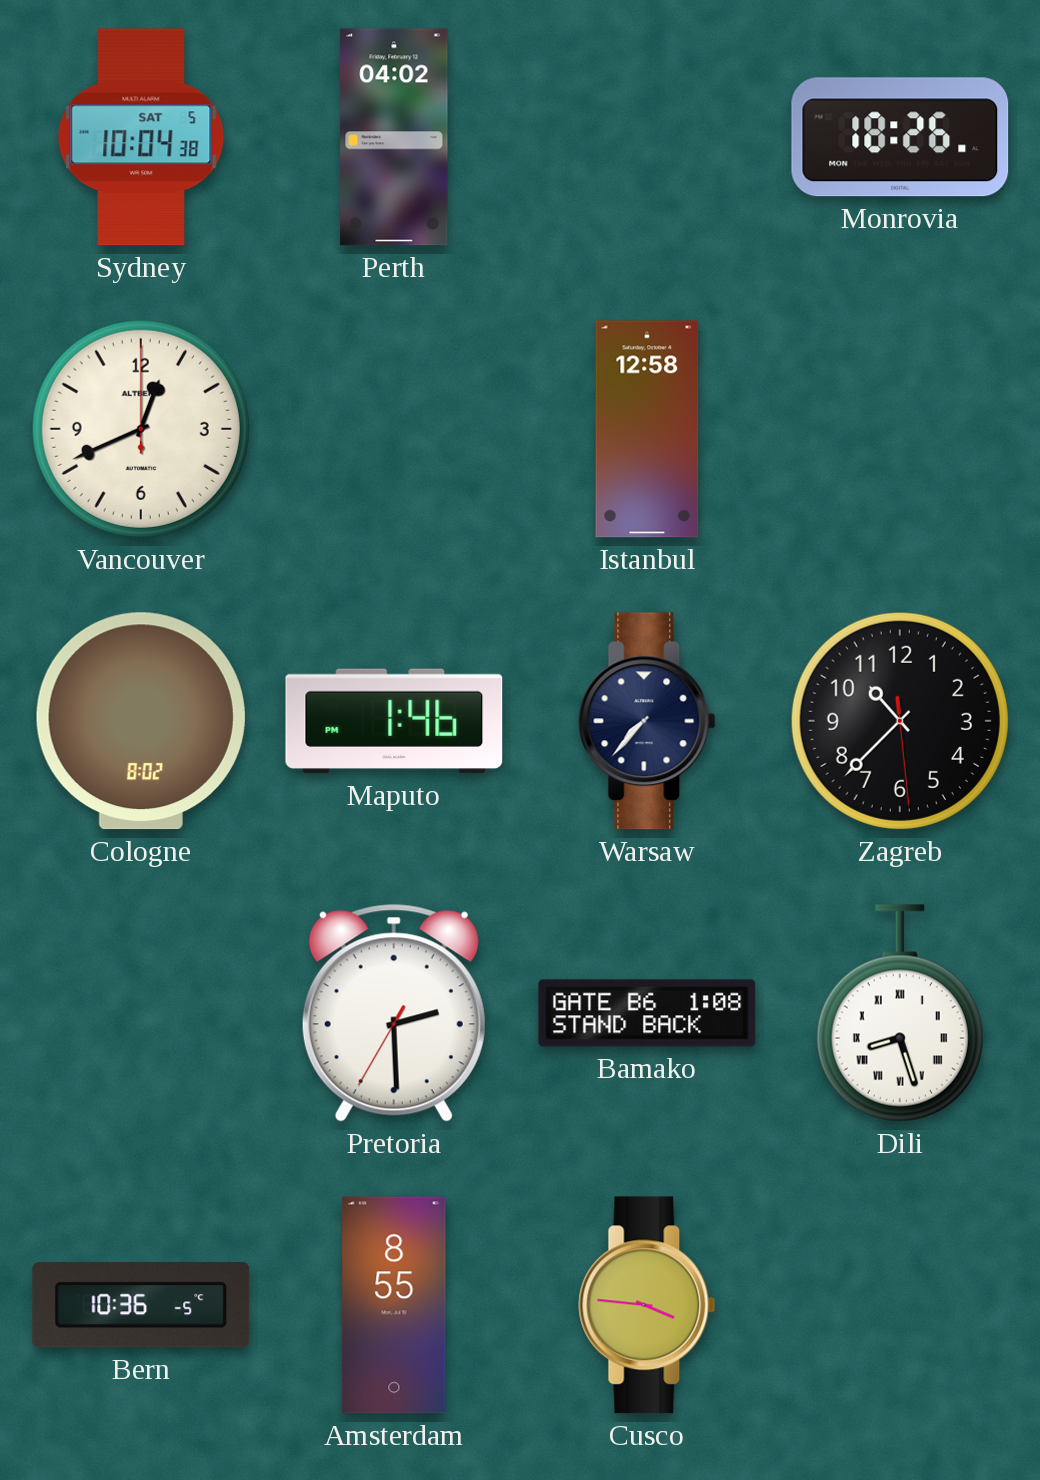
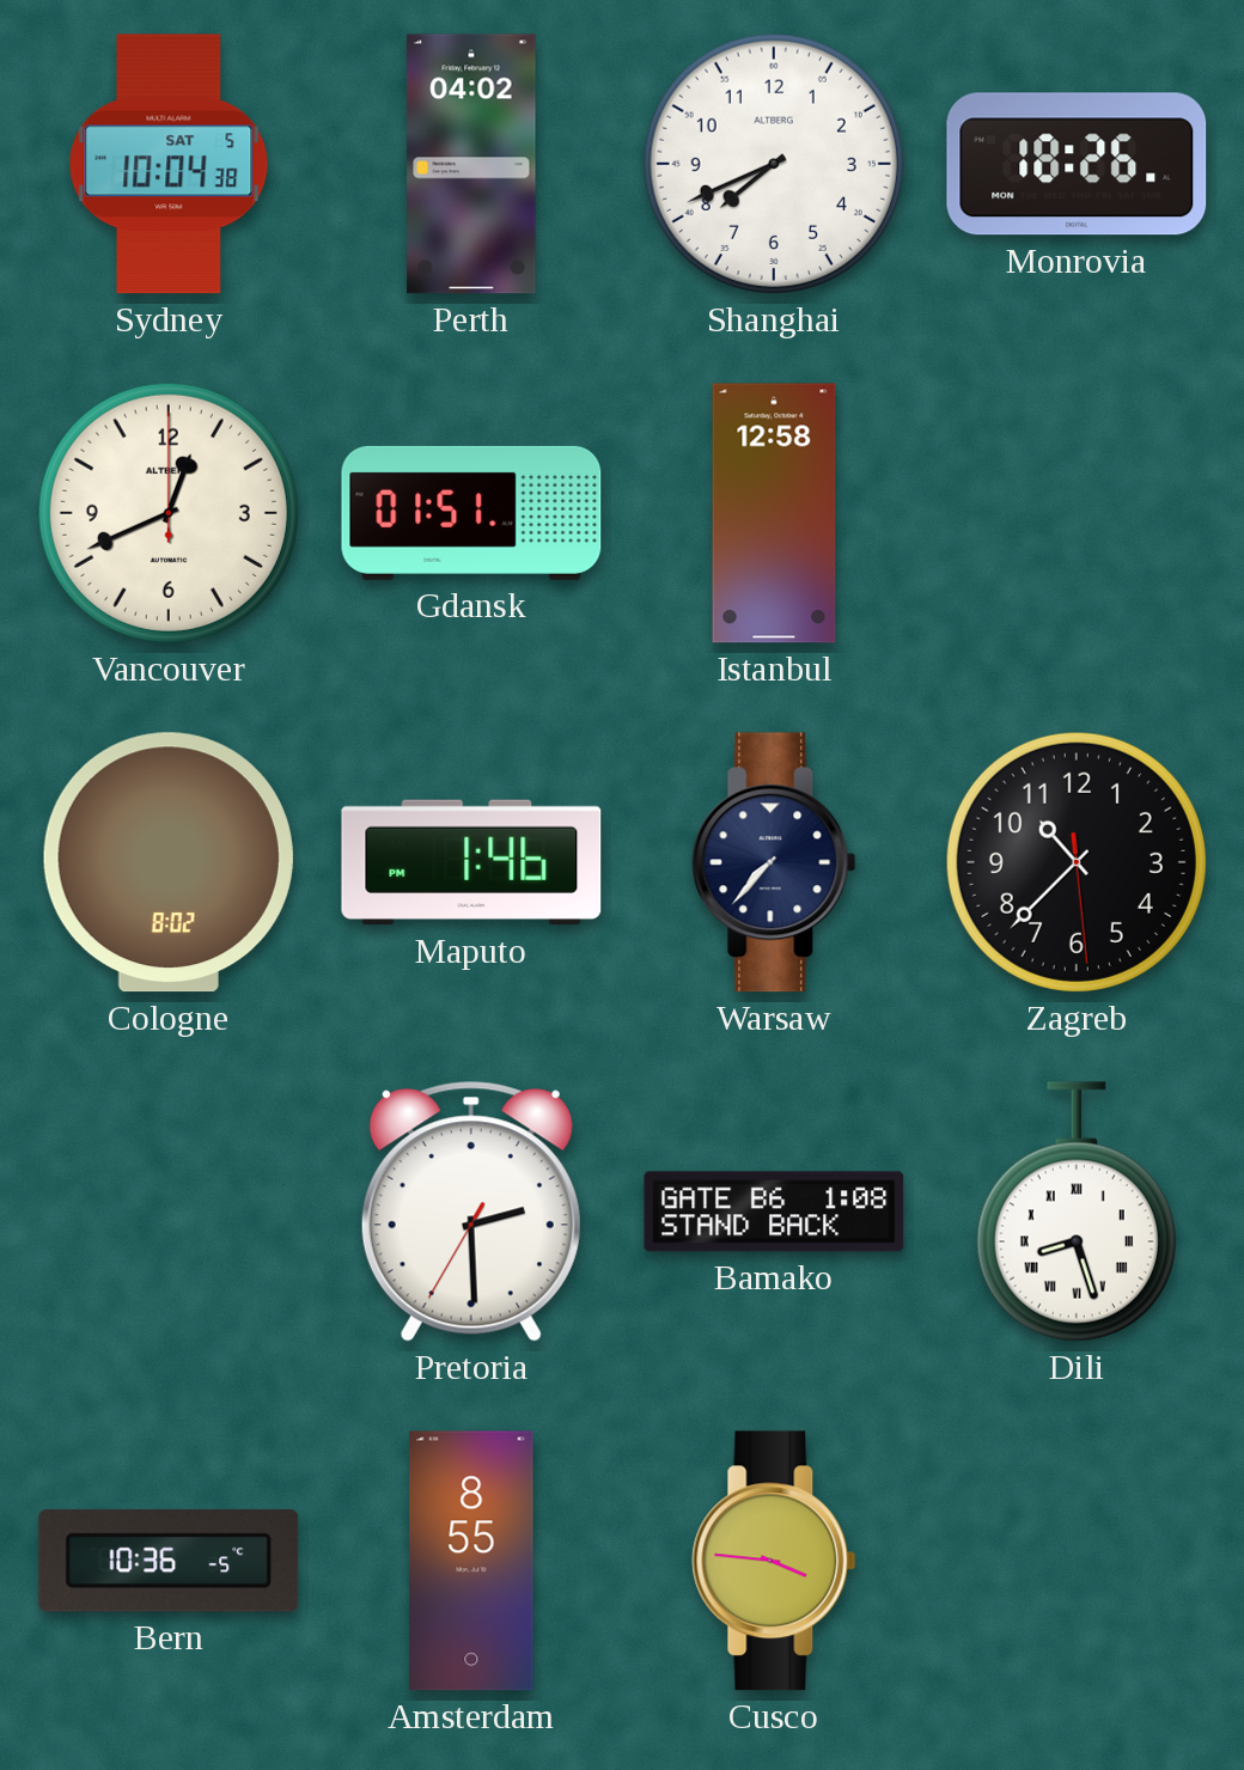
Shanghai: none -> 7:41
Gdansk: none -> 01:51
